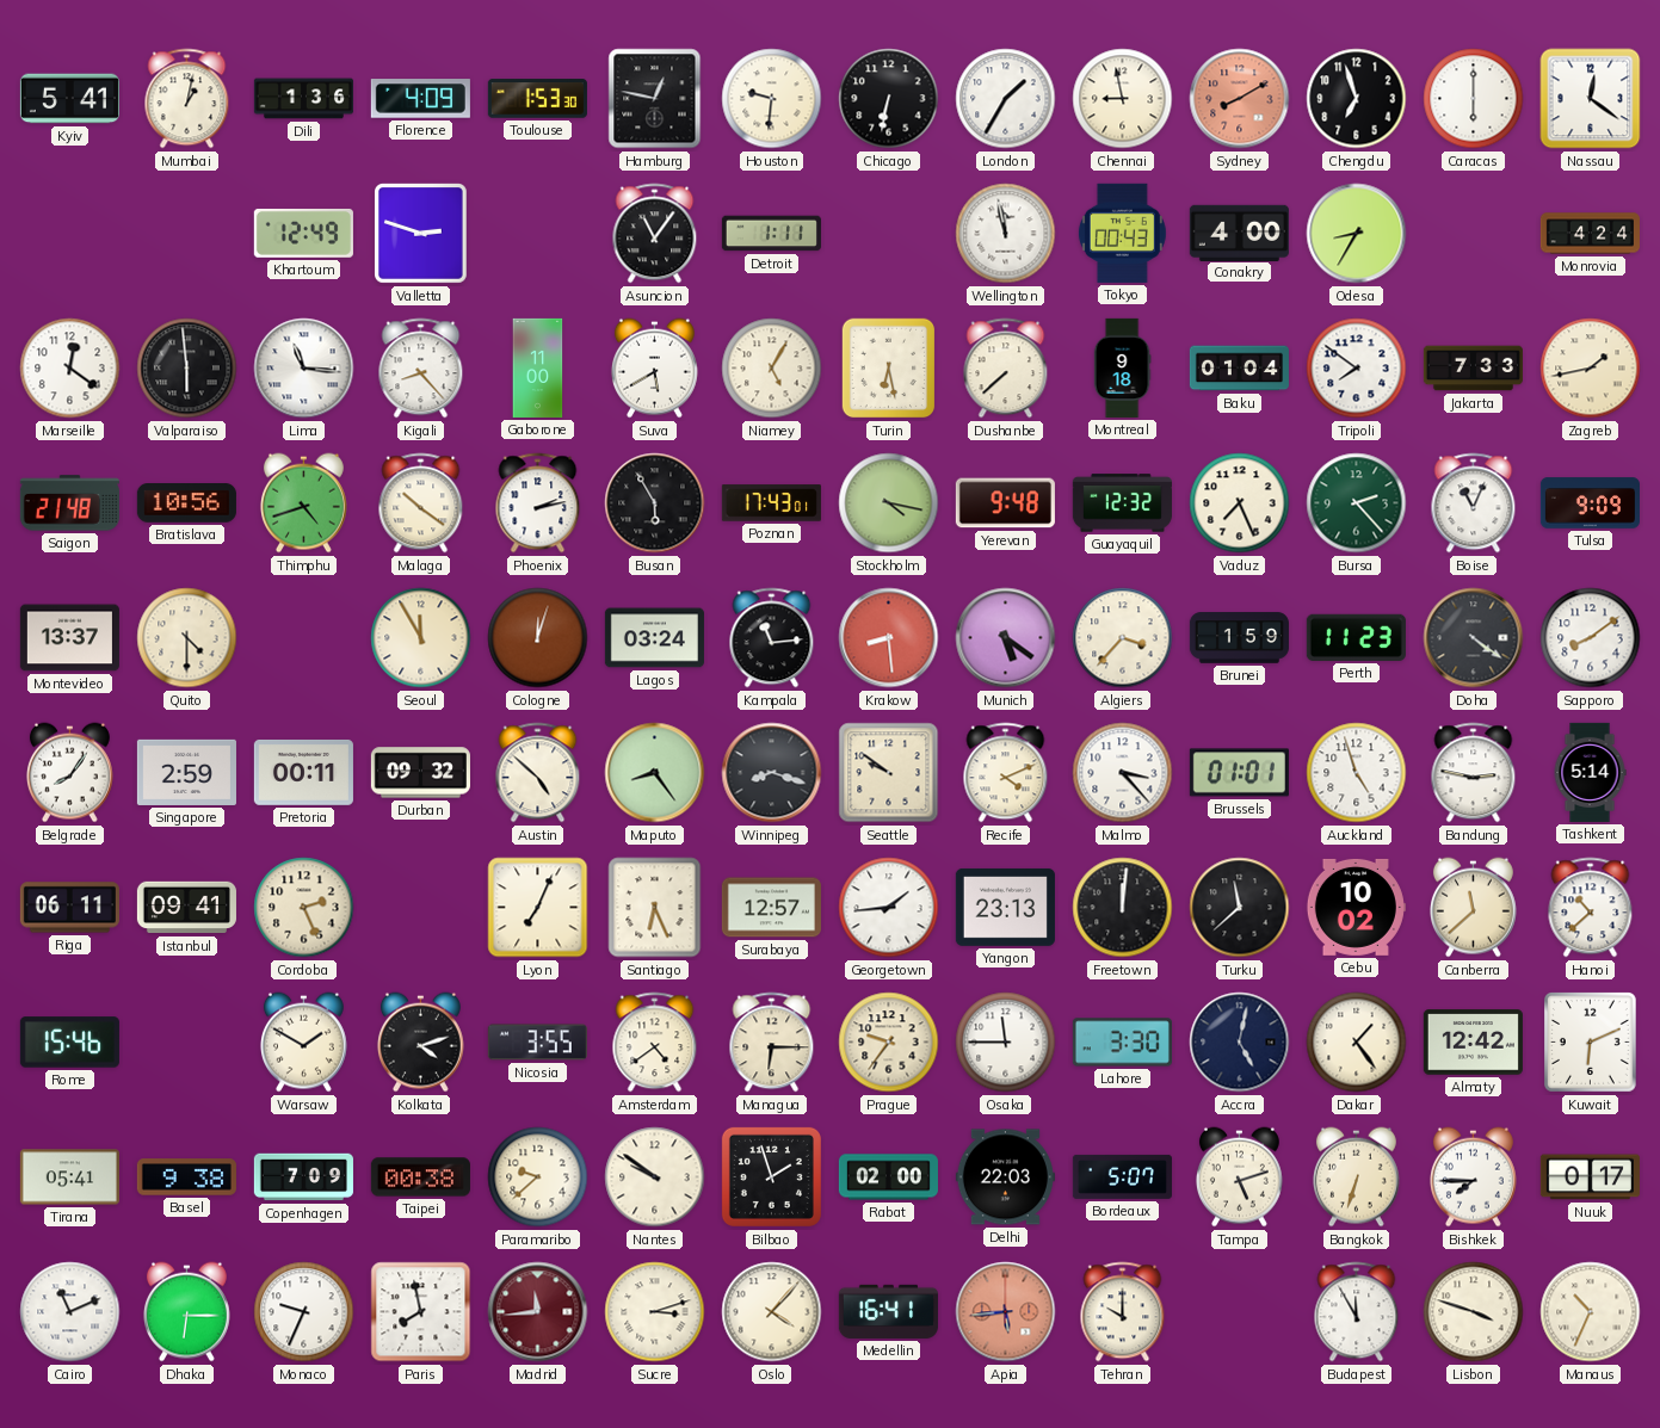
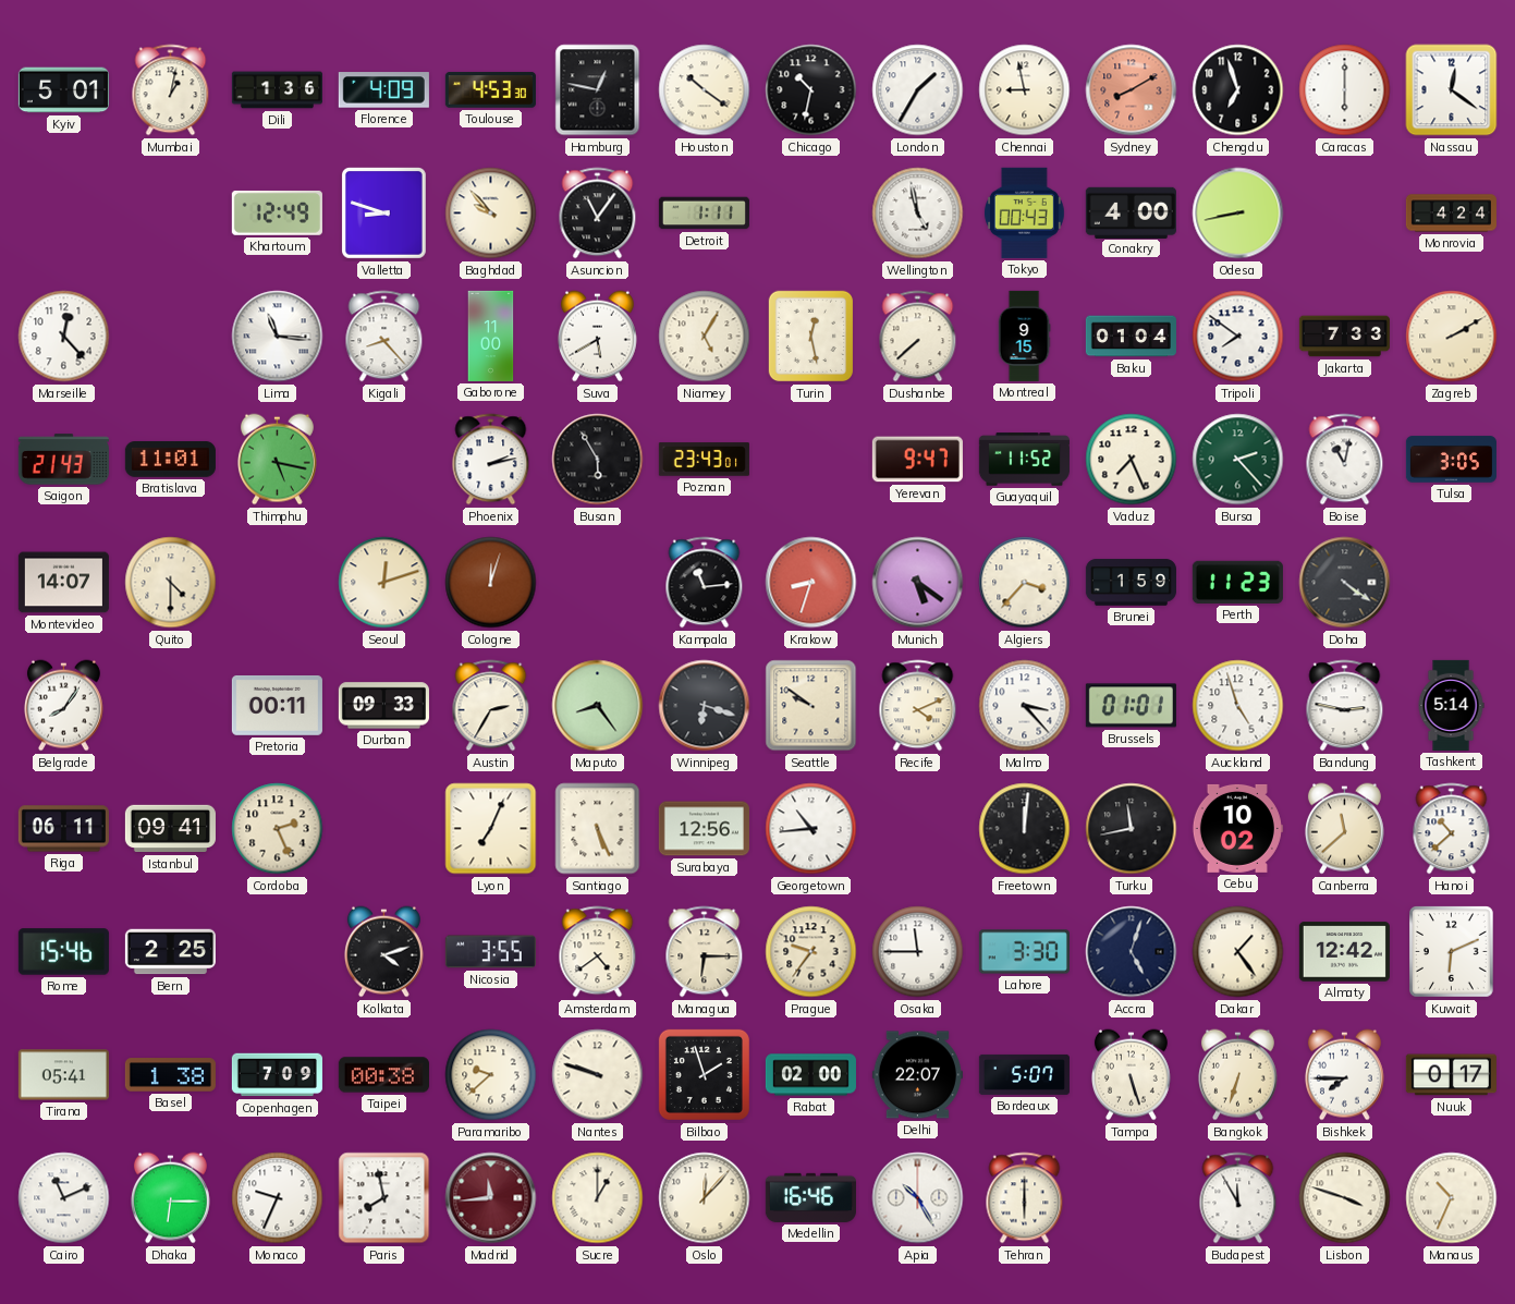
Kyiv: 5:41 -> 5:01
Toulouse: 1:53 -> 4:53
Houston: 9:31 -> 10:21
Chicago: 6:32 -> 10:32
Valletta: 2:48 -> 8:48
Baghdad: none -> 9:53
Wellington: 11:58 -> 4:58
Odesa: 8:35 -> 8:43
Marseille: 12:21 -> 12:23
Valparaiso: 5:59 -> none
Turin: 6:28 -> 12:28
Montreal: 9:18 -> 9:15
Zagreb: 1:43 -> 2:10
Saigon: 21:48 -> 21:43
Bratislava: 10:56 -> 11:01
Thimphu: 4:42 -> 5:17
Malaga: 10:21 -> none
Poznan: 17:43 -> 23:43
Stockholm: 4:17 -> none
Yerevan: 9:48 -> 9:47
Guayaquil: 12:32 -> 11:52
Boise: 11:04 -> 11:02
Tulsa: 9:09 -> 3:05
Montevideo: 13:37 -> 14:07
Seoul: 11:55 -> 12:12
Lagos: 03:24 -> none
Krakow: 8:29 -> 8:33
Sapporo: 8:09 -> none
Singapore: 2:59 -> none
Durban: 09:32 -> 09:33
Austin: 4:52 -> 2:35
Winnipeg: 8:18 -> 6:18
Santiago: 6:26 -> 5:26
Surabaya: 12:57 -> 12:56
Georgetown: 1:44 -> 10:44
Yangon: 23:13 -> none
Turku: 11:38 -> 11:43
Bern: none -> 2:25
Warsaw: 1:50 -> none
Accra: 5:02 -> 5:03
Basel: 9:38 -> 1:38
Nantes: 9:51 -> 9:48
Delhi: 22:03 -> 22:07
Tampa: 5:12 -> 5:27
Sucre: 3:12 -> 1:00
Oslo: 4:07 -> 12:07
Medellin: 16:41 -> 16:46
Apia: 5:44 -> 10:25
Apia dial: salmon -> white
Tehran: 10:00 -> 6:00
